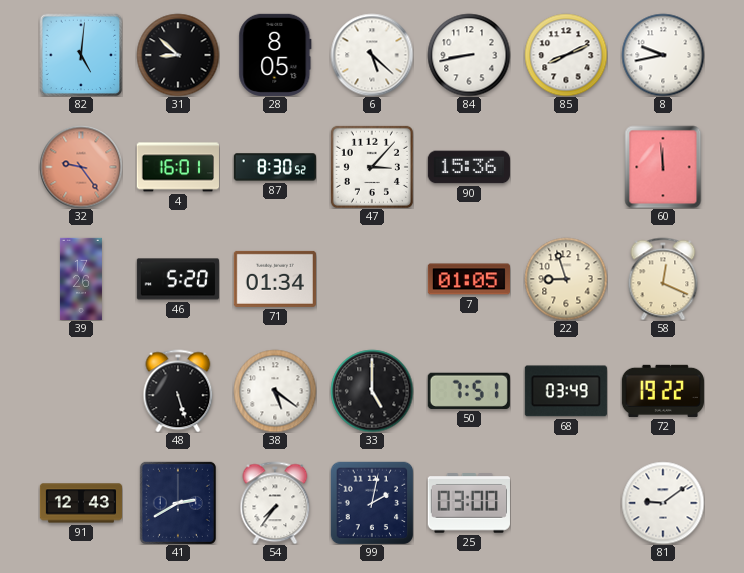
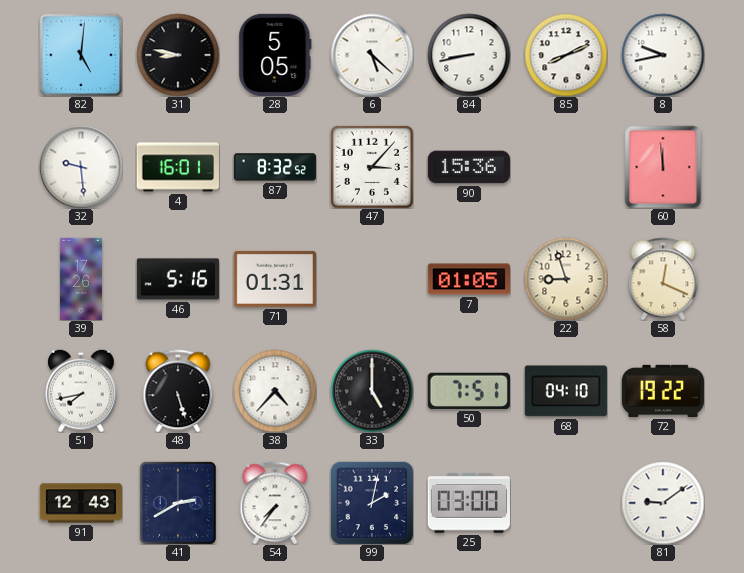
31: 8:52 -> 8:47
28: 8:05 -> 5:05
32: 9:24 -> 9:29
32 dial: salmon -> white
87: 8:30 -> 8:32
46: 5:20 -> 5:16
71: 01:34 -> 01:31
51: none -> 7:43
38: 5:21 -> 4:37
68: 03:49 -> 04:10
